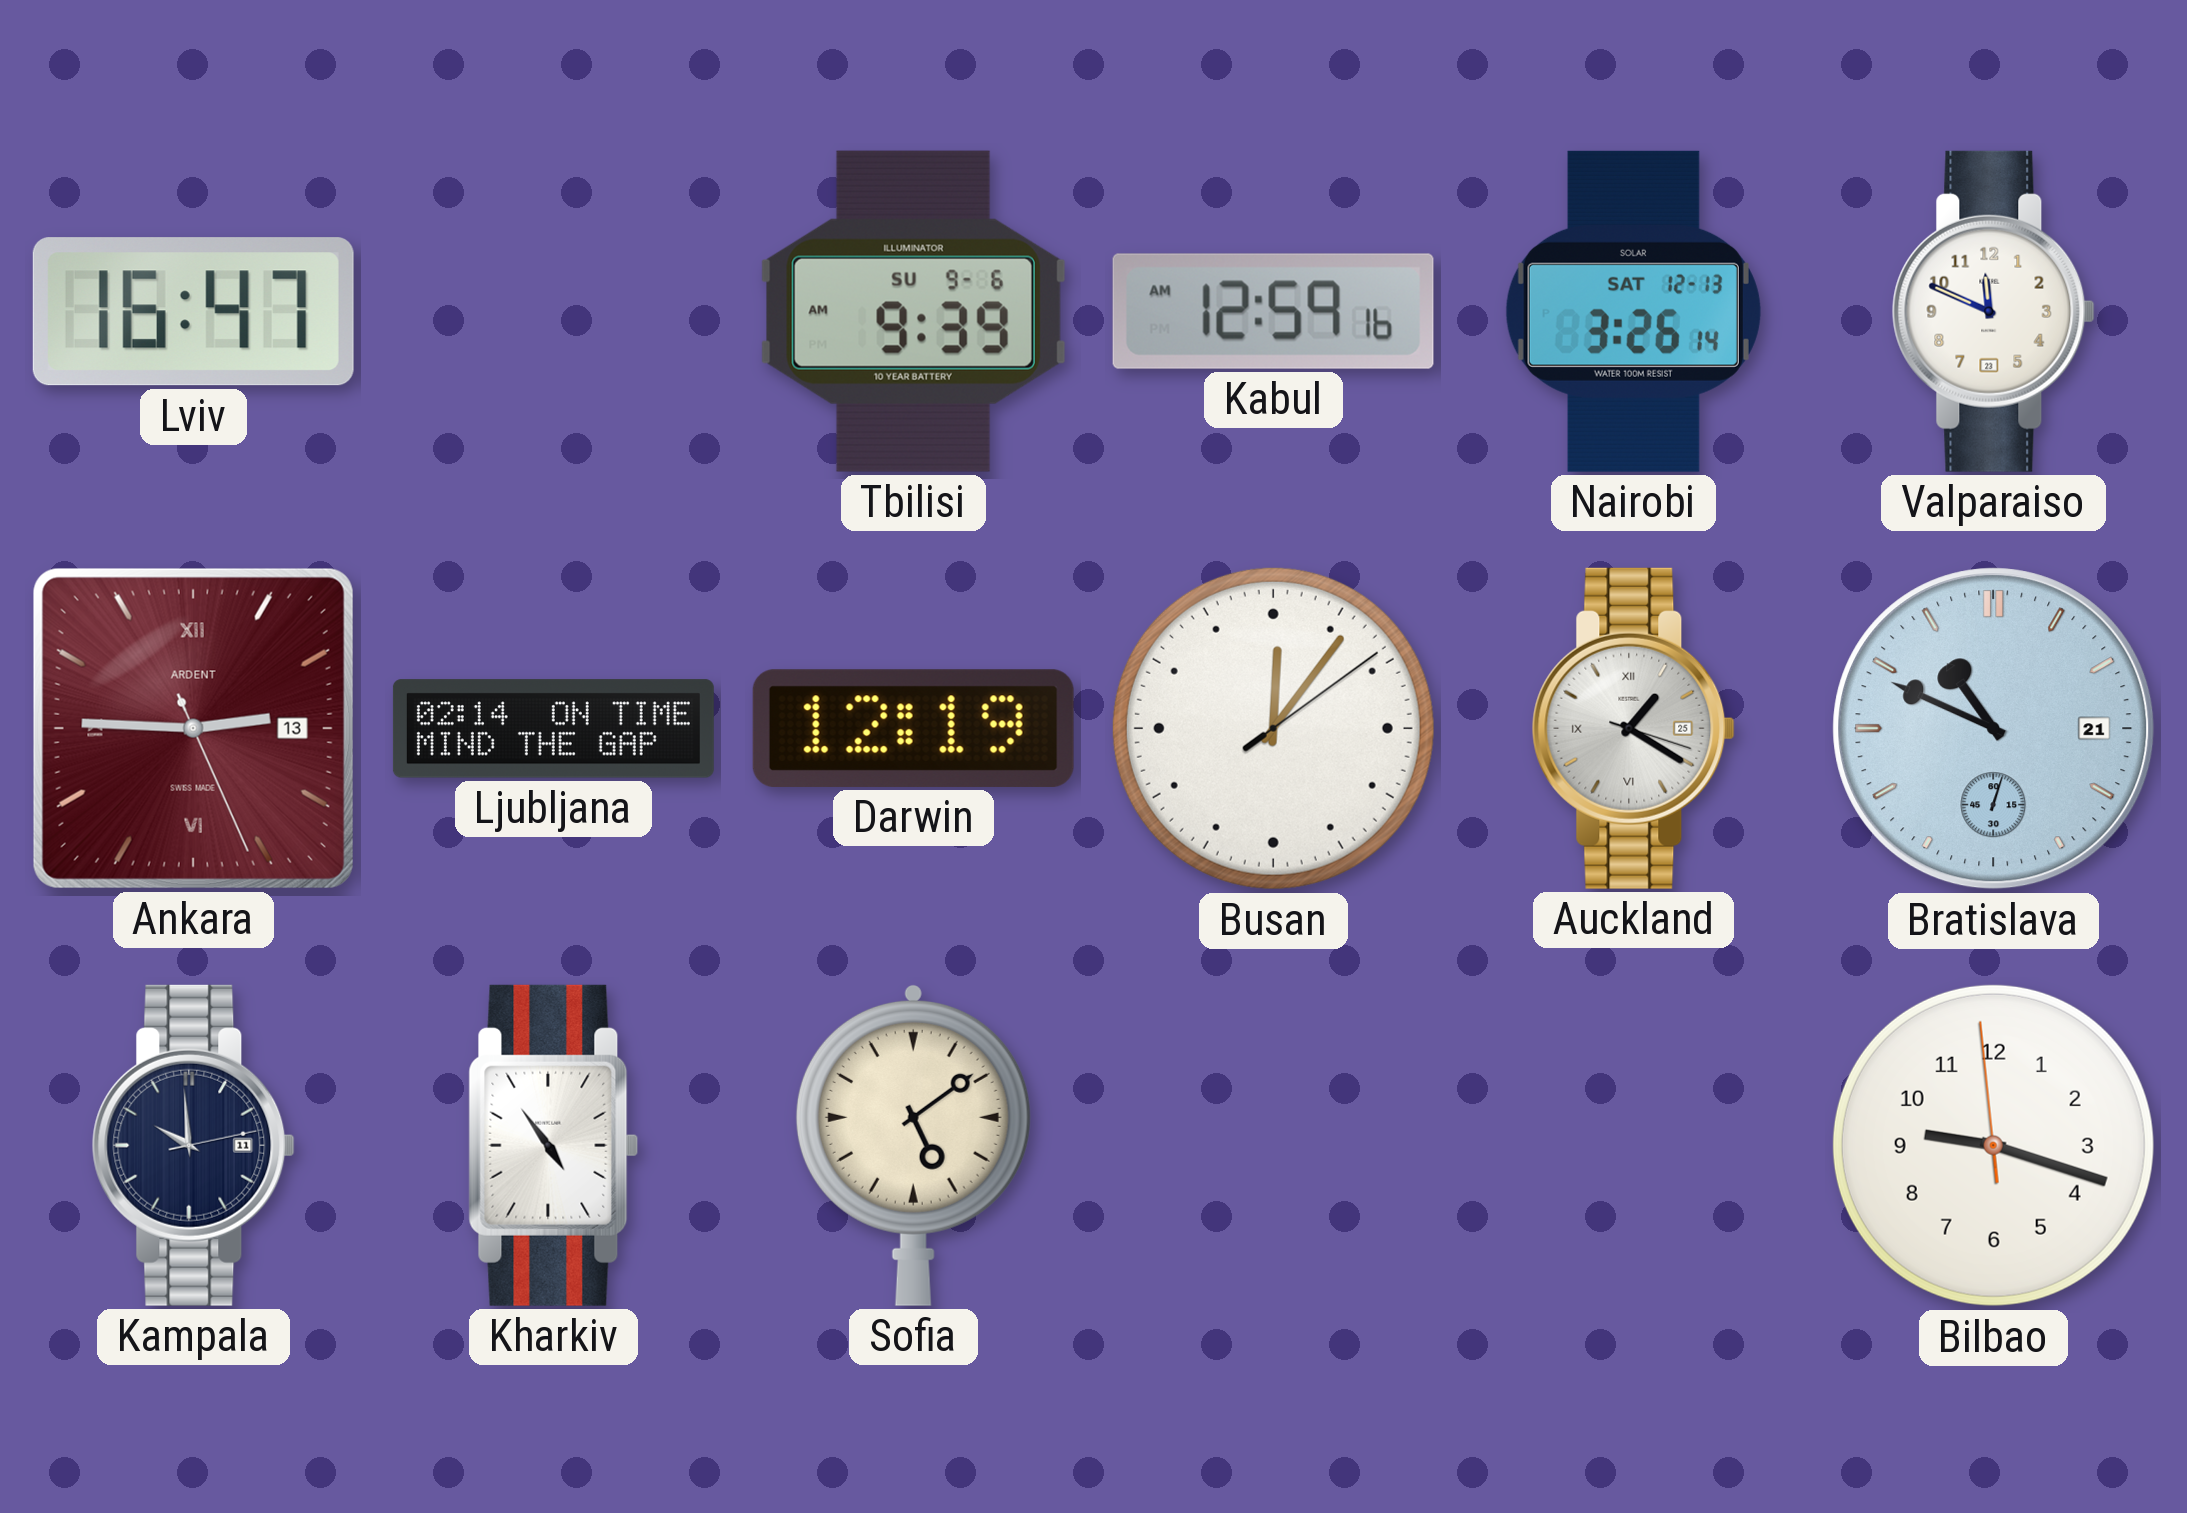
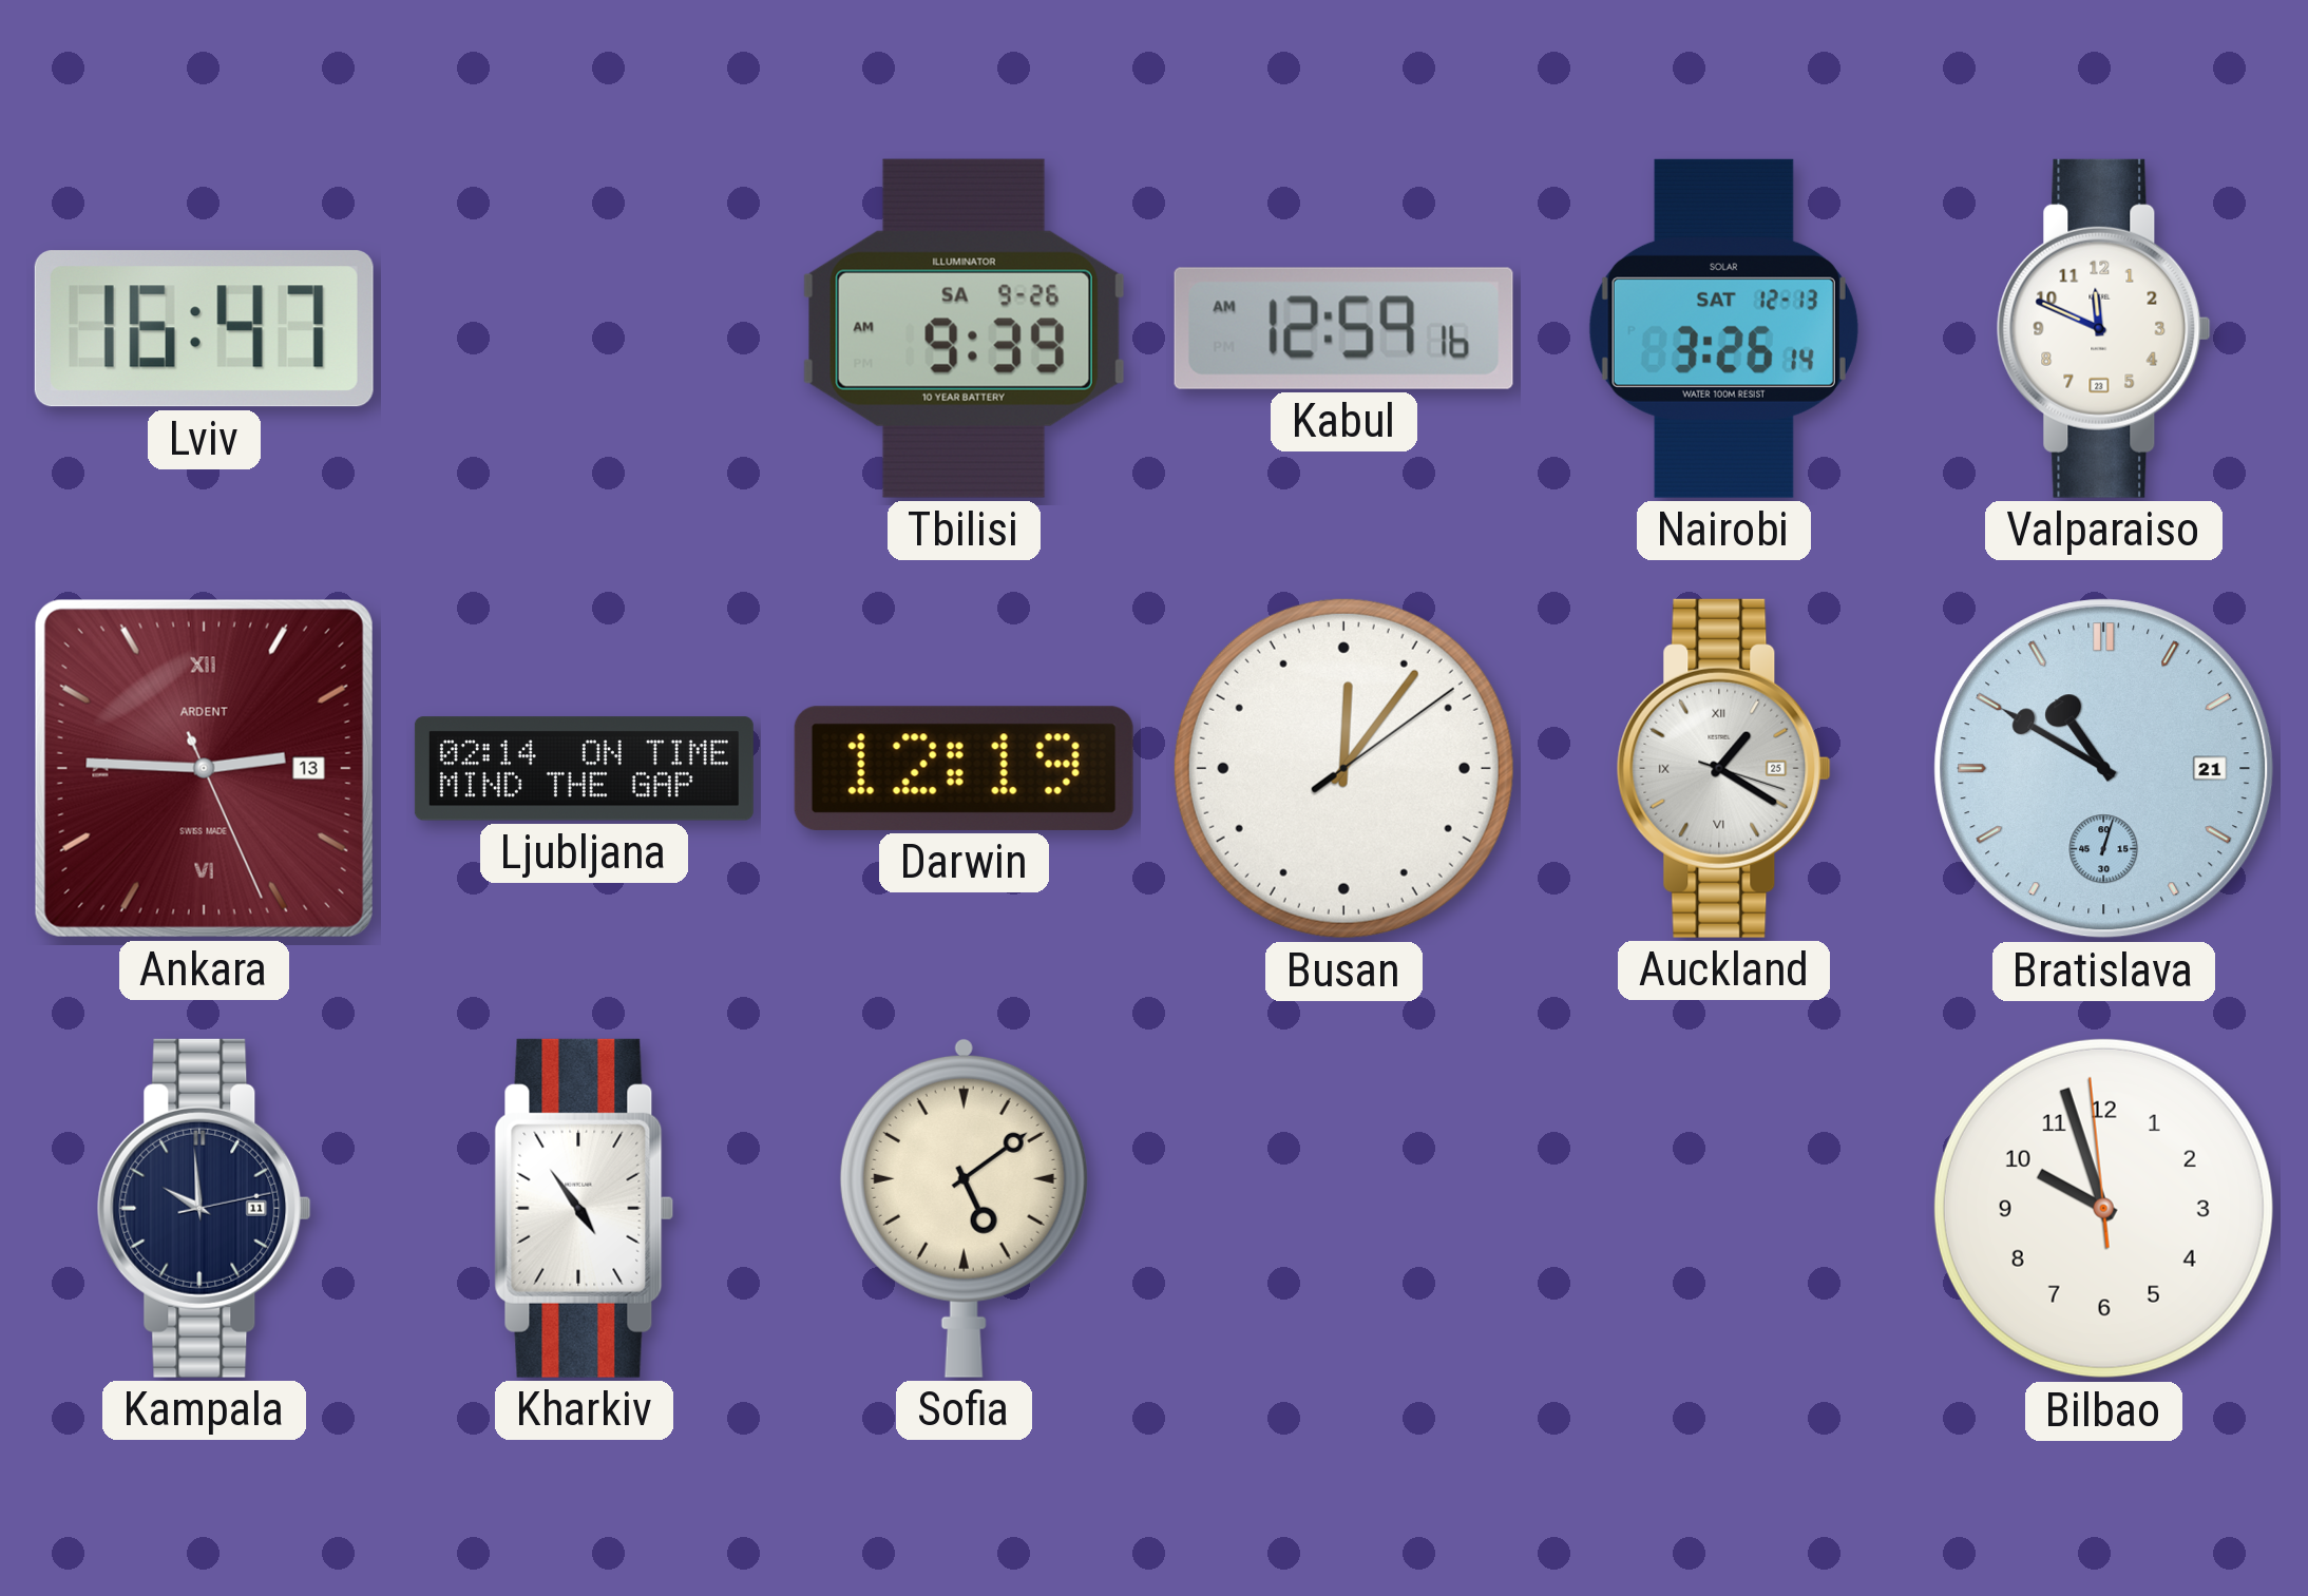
Tbilisi date: SU 9-6 -> SA 9-26
Bratislava: 10:49 -> 10:50
Bilbao: 9:17 -> 9:56
